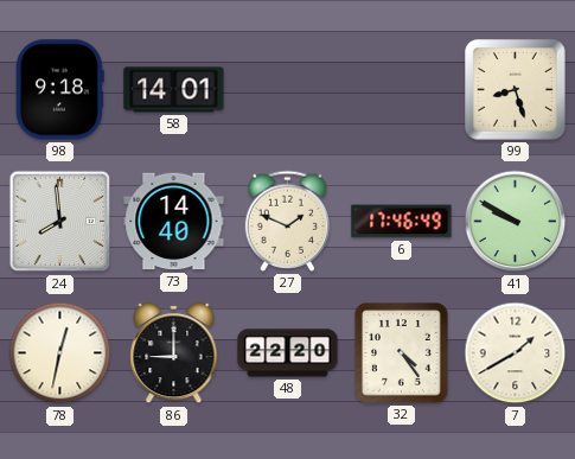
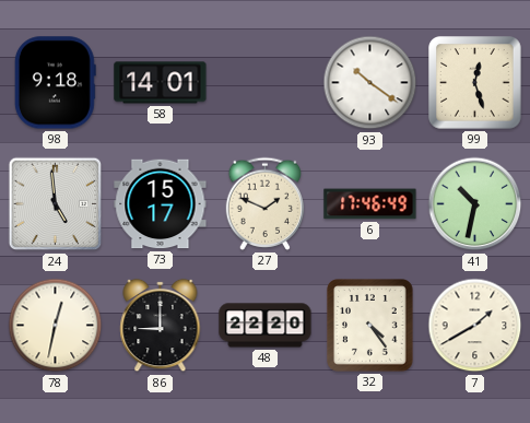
93: none -> 10:21
99: 8:27 -> 12:27
24: 7:59 -> 4:59
73: 14:40 -> 15:17
41: 9:50 -> 10:32
